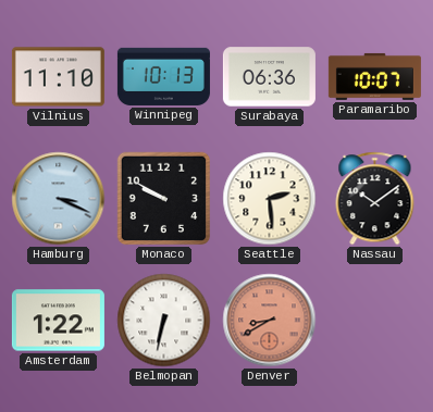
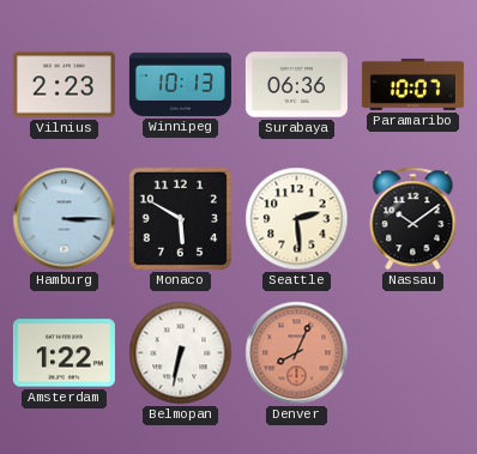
Vilnius: 11:10 -> 2:23
Hamburg: 3:19 -> 3:15
Monaco: 9:50 -> 5:50
Denver: 8:40 -> 8:04
